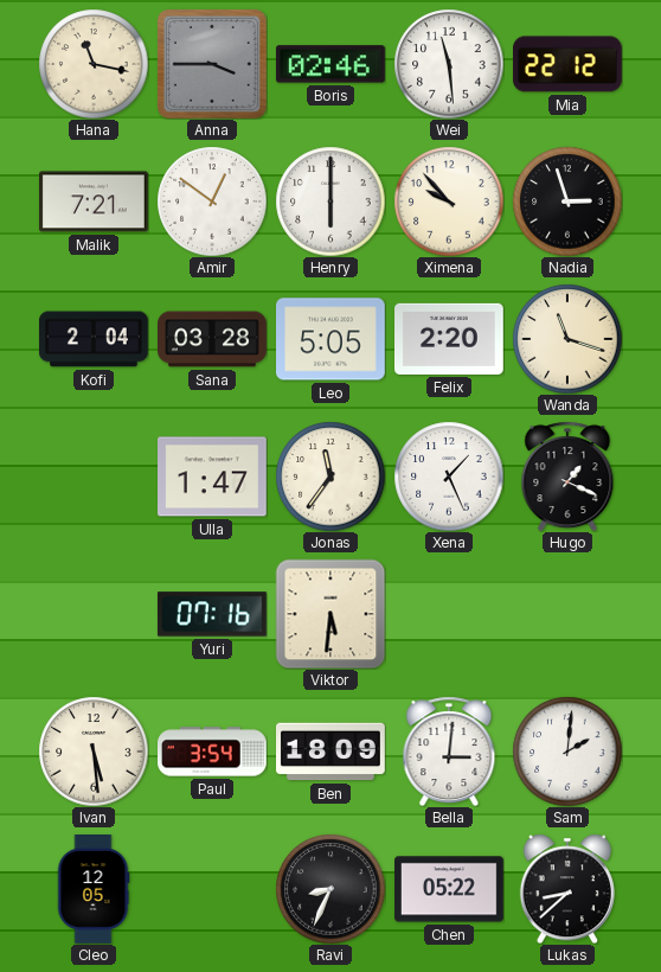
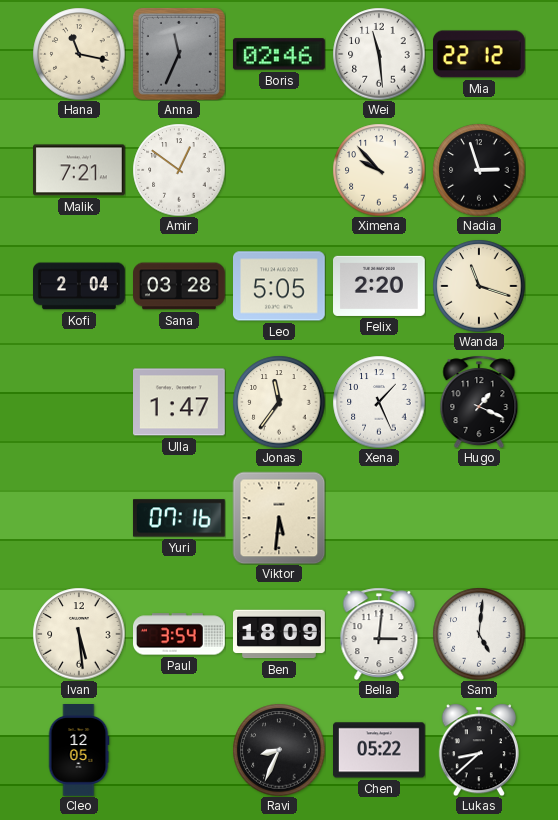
Anna: 3:45 -> 11:34
Henry: 6:00 -> none
Sam: 2:01 -> 5:01
